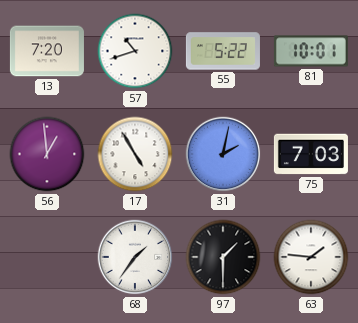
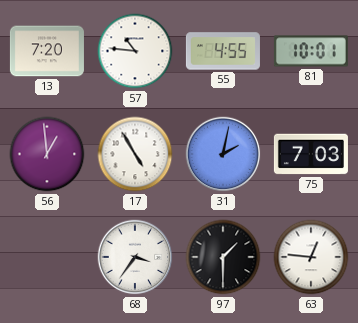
57: 10:42 -> 10:46
55: 5:22 -> 4:55
68: 1:36 -> 3:36
63: 1:46 -> 12:46
